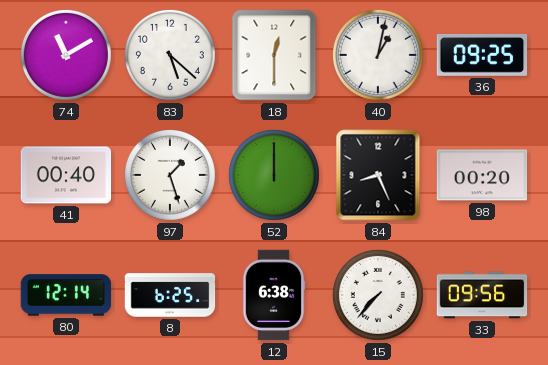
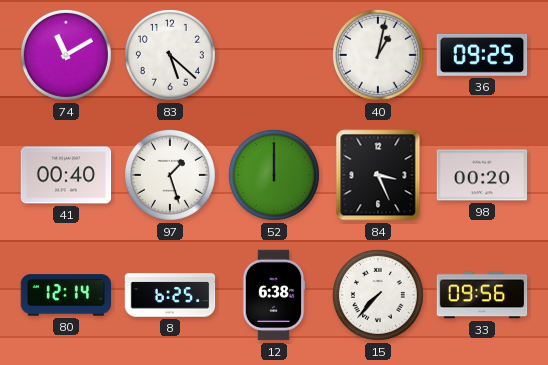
18: 12:30 -> none
84: 8:26 -> 3:26
